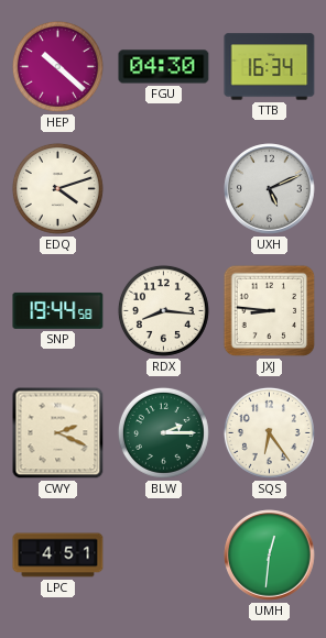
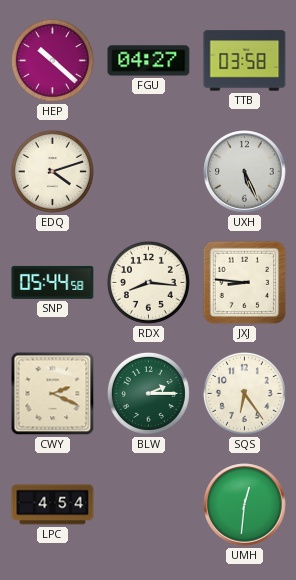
FGU: 04:30 -> 04:27
TTB: 16:34 -> 03:58
UXH: 5:11 -> 5:26
SNP: 19:44 -> 05:44
LPC: 4:51 -> 4:54
